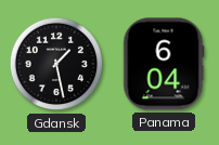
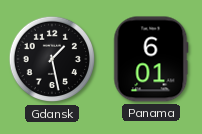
Panama: 6:04 -> 6:01
